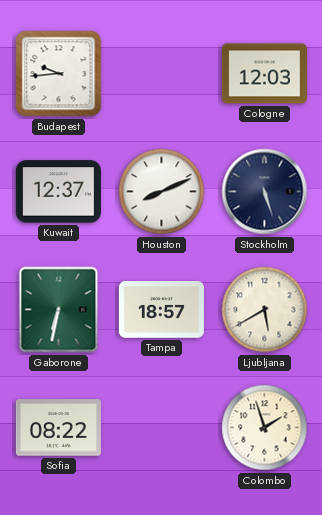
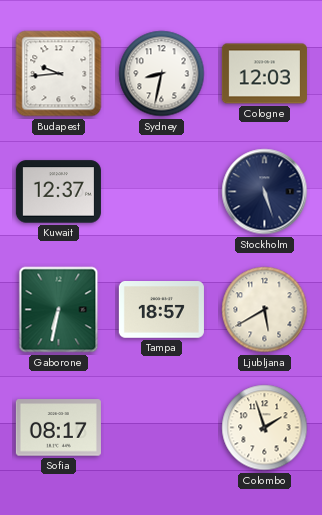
Sydney: none -> 8:32
Houston: 8:11 -> none
Sofia: 08:22 -> 08:17
